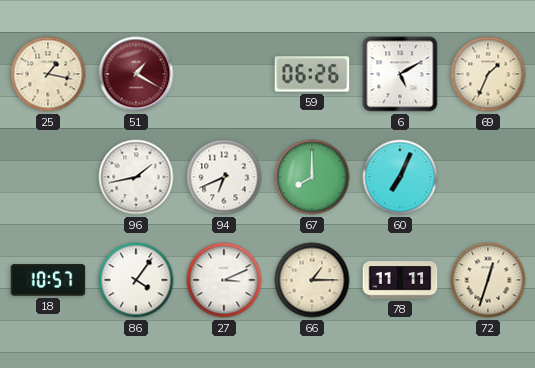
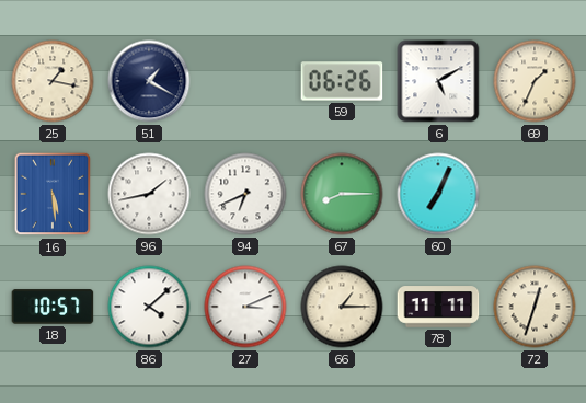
51 dial: burgundy -> navy
16: none -> 5:29
67: 8:00 -> 8:15
86: 4:06 -> 4:08
